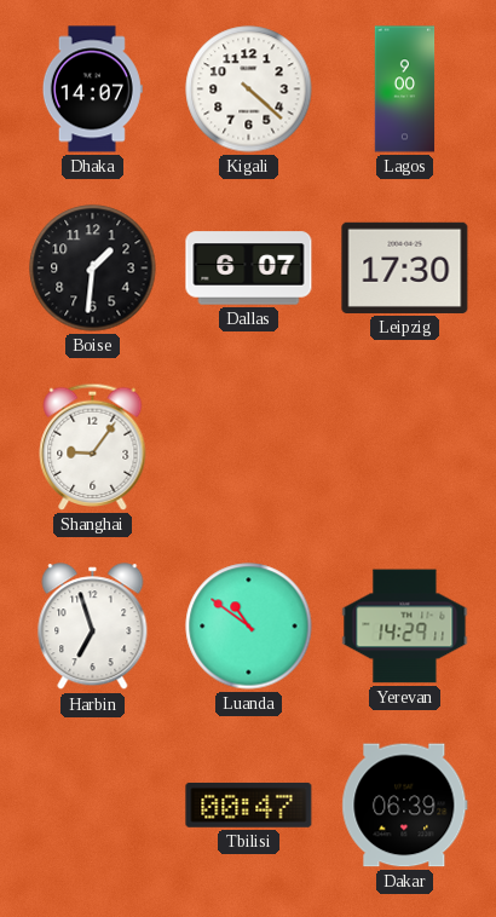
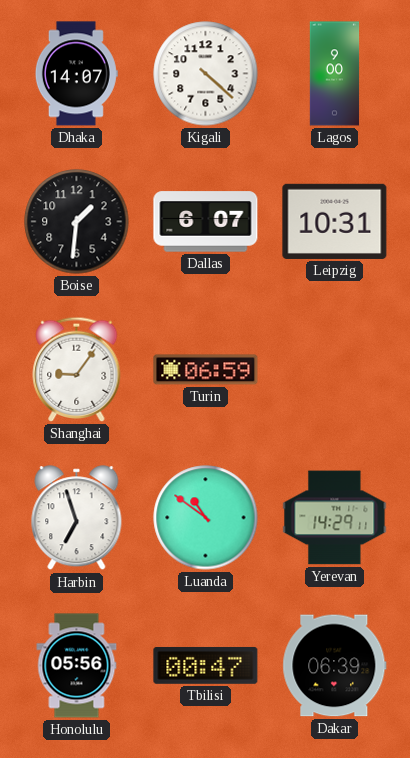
Leipzig: 17:30 -> 10:31
Turin: none -> 06:59
Honolulu: none -> 05:56
